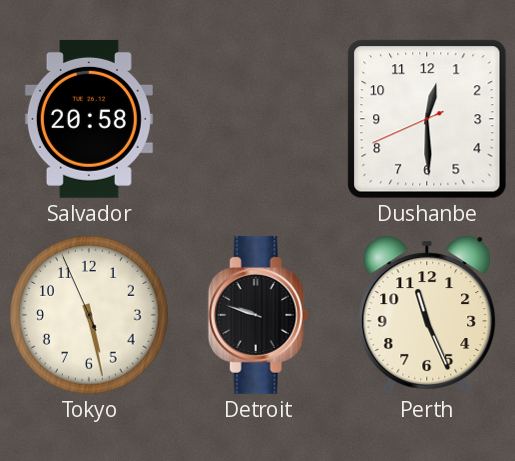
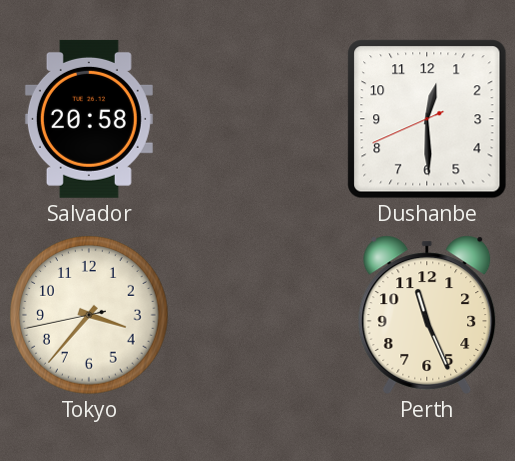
Tokyo: 5:27 -> 3:36
Detroit: 9:48 -> none
